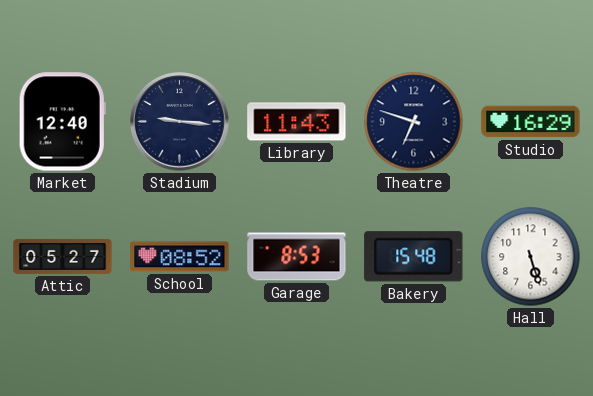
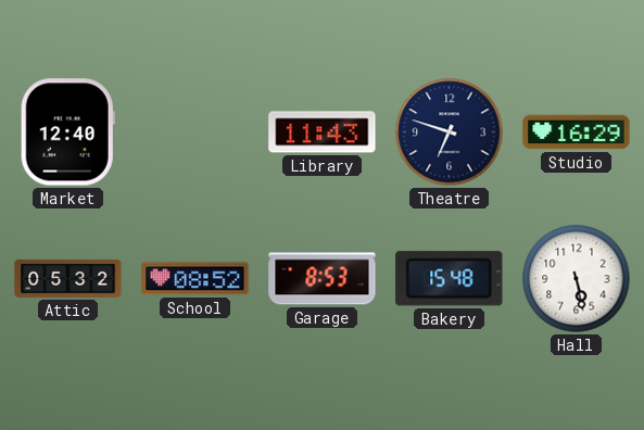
Stadium: 9:16 -> none
Attic: 05:27 -> 05:32
Hall: 5:27 -> 5:28
